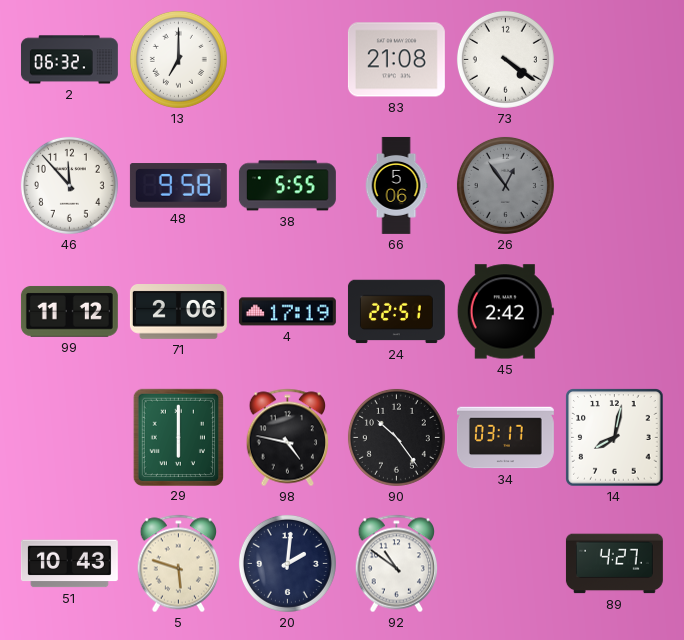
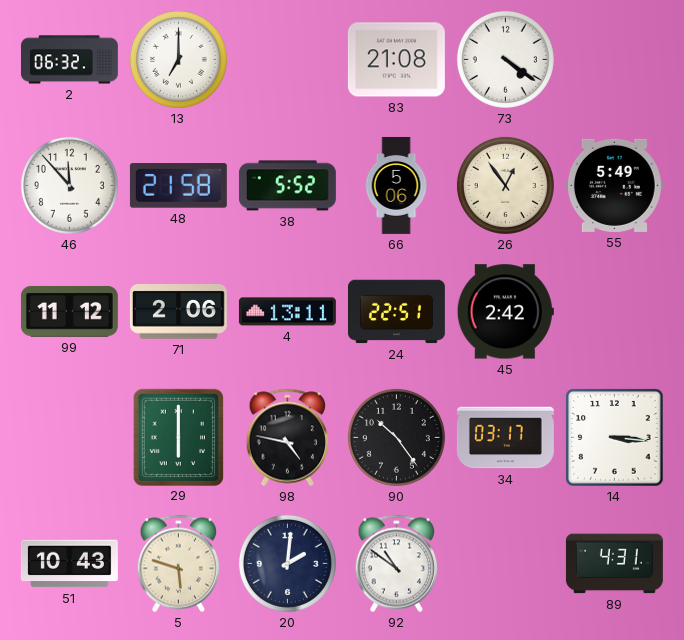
48: 9:58 -> 21:58
38: 5:55 -> 5:52
26 dial: grey -> cream
55: none -> 5:49
4: 17:19 -> 13:11
14: 8:02 -> 3:16
89: 4:27 -> 4:31
